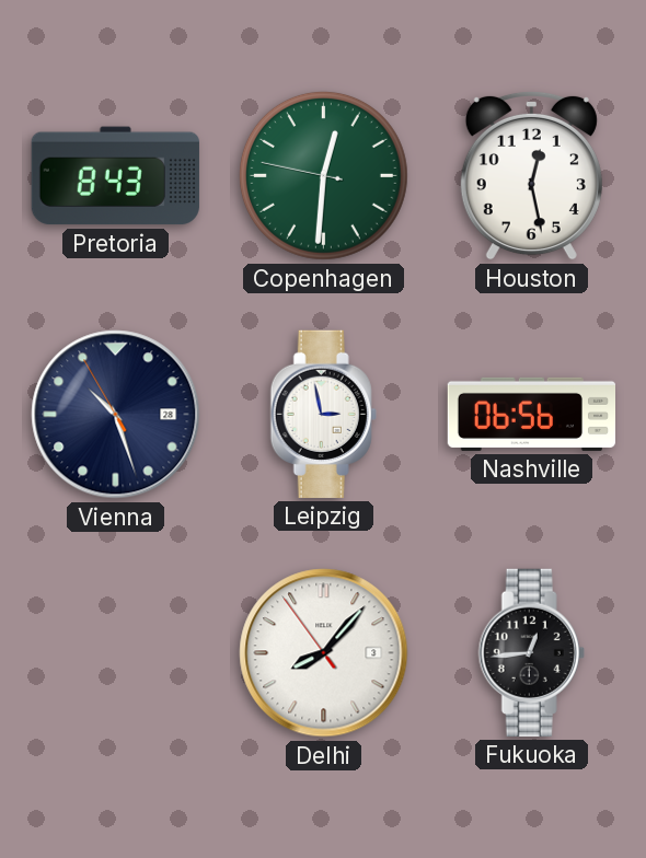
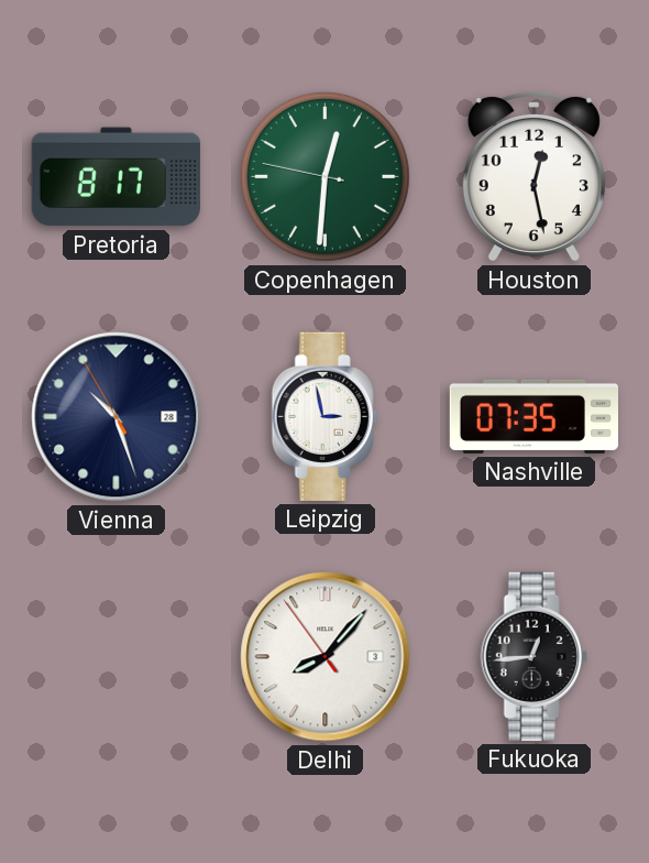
Pretoria: 8:43 -> 8:17
Nashville: 06:56 -> 07:35
